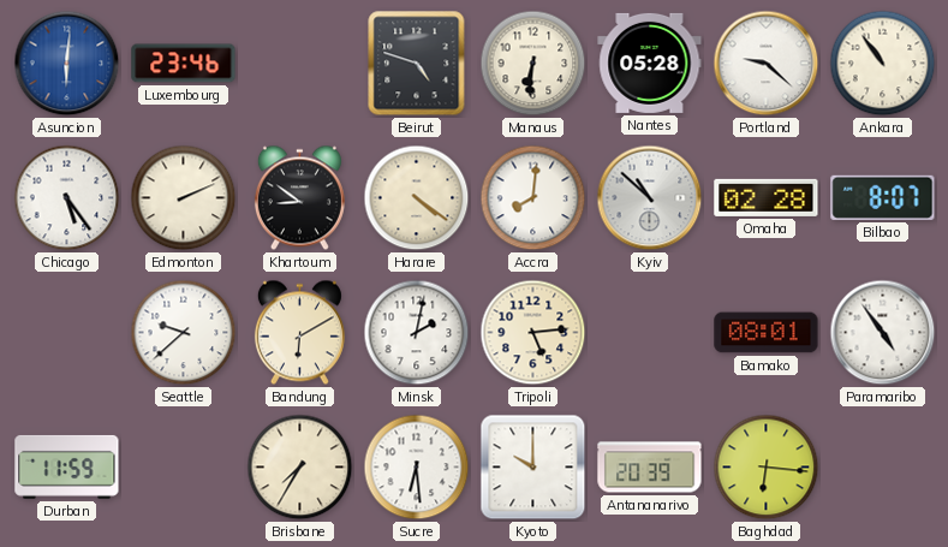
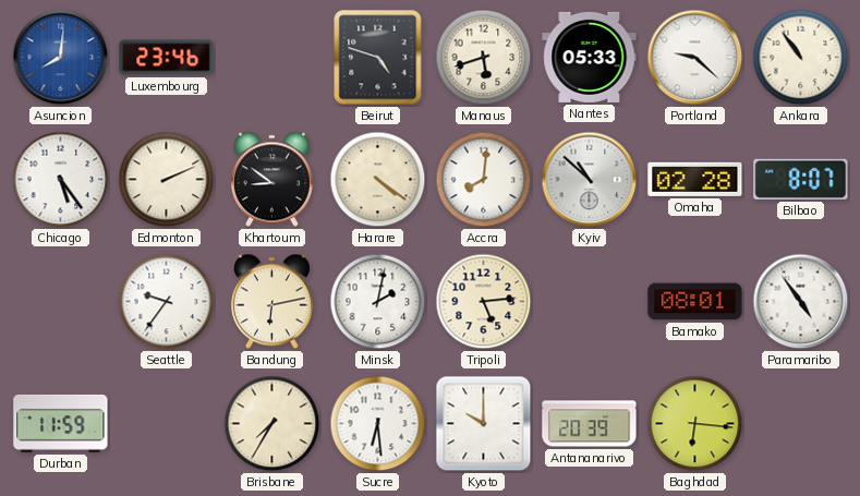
Asuncion: 6:01 -> 8:01
Manaus: 6:31 -> 5:42
Nantes: 05:28 -> 05:33
Seattle: 9:38 -> 9:36
Bandung: 6:10 -> 6:13
